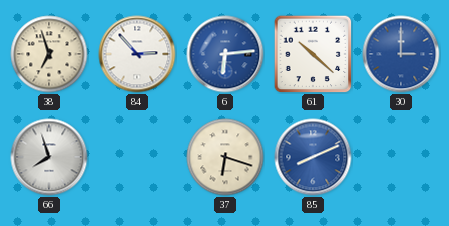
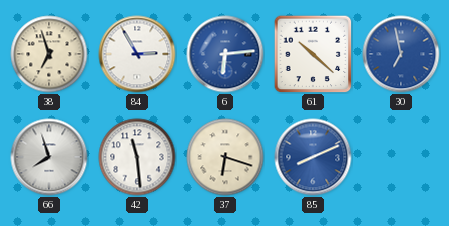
84: 2:53 -> 2:55
30: 3:00 -> 6:58
42: none -> 11:29
